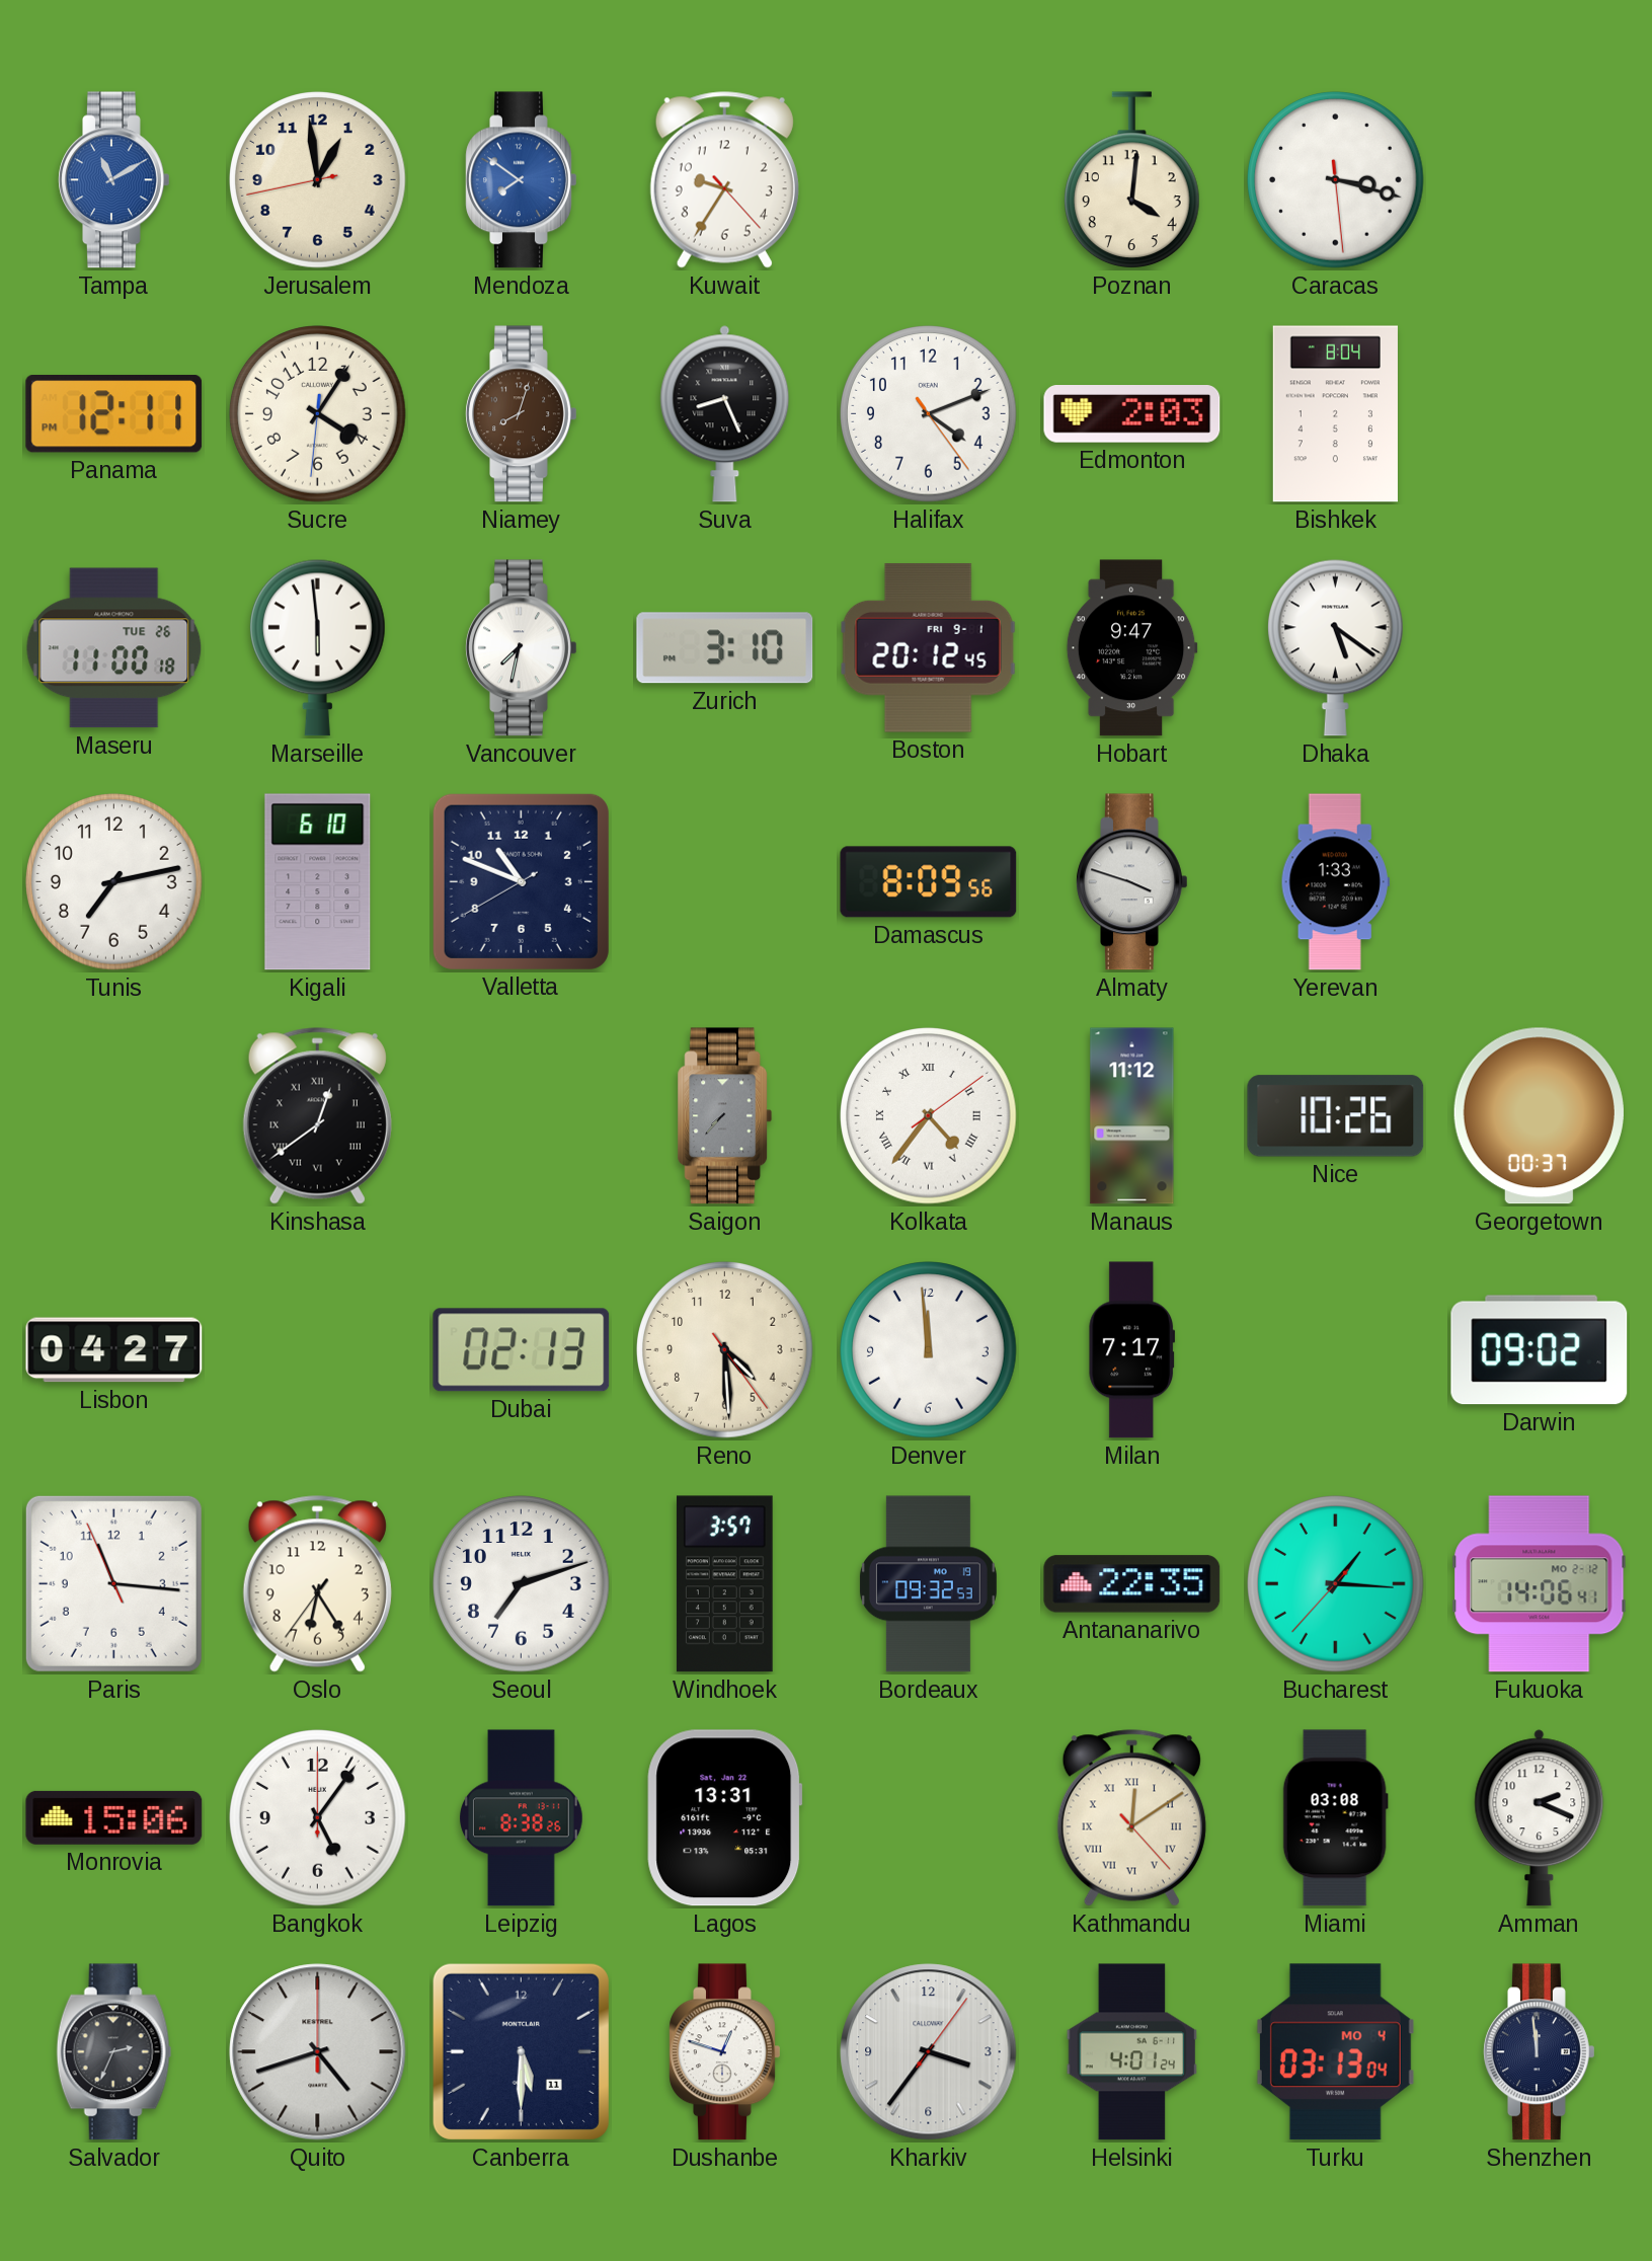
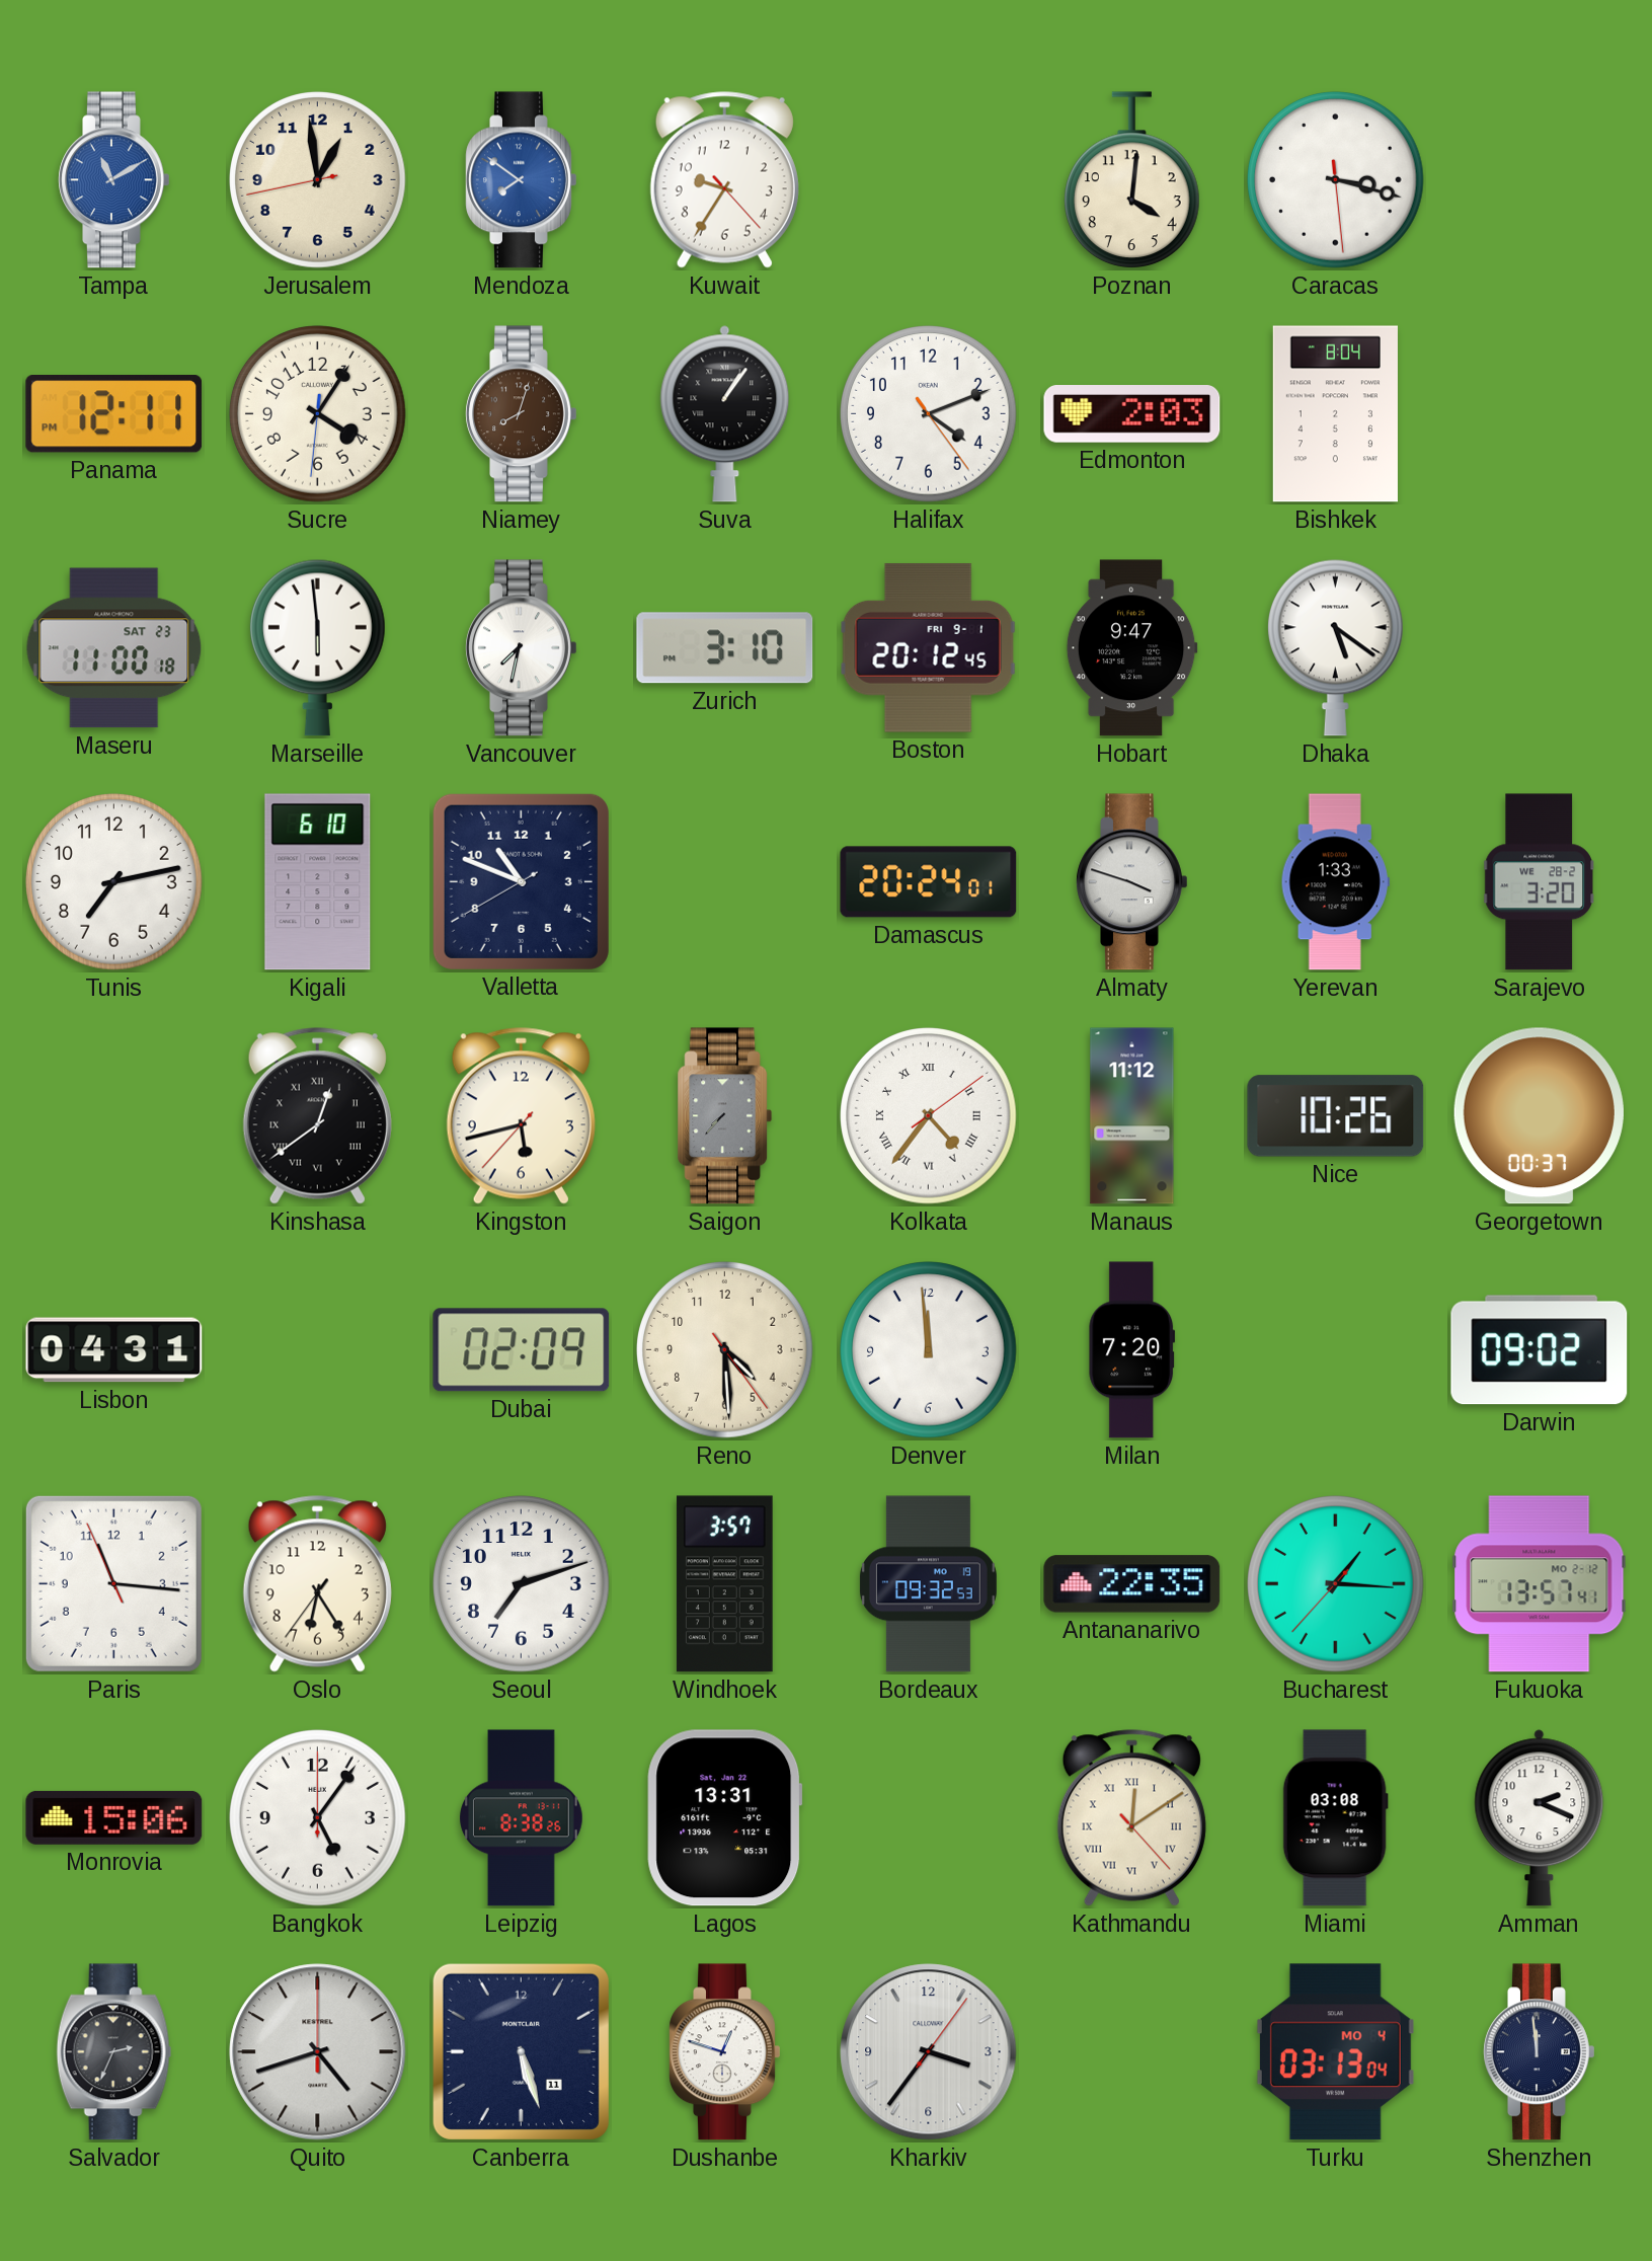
Suva: 8:26 -> 1:06
Maseru date: TUE 26 -> SAT 23
Damascus: 8:09 -> 20:24
Sarajevo: none -> 3:20
Kingston: none -> 5:42
Lisbon: 04:27 -> 04:31
Dubai: 02:13 -> 02:09
Milan: 7:17 -> 7:20
Fukuoka: 14:06 -> 13:57
Canberra: 5:30 -> 5:27
Helsinki: 4:01 -> none
